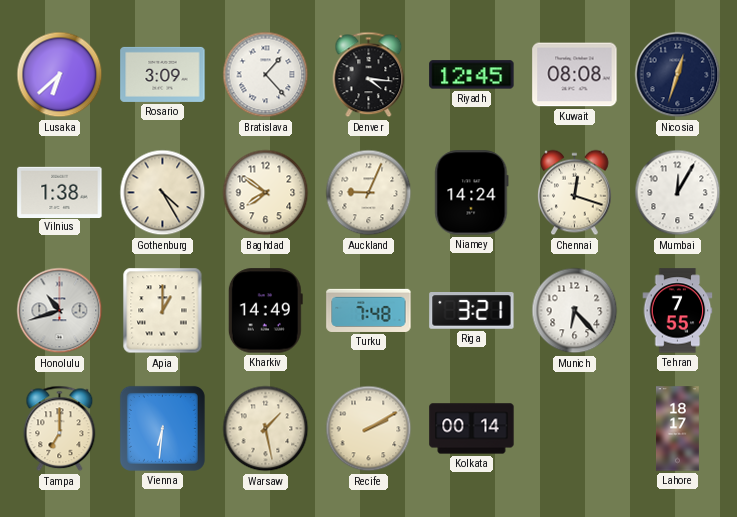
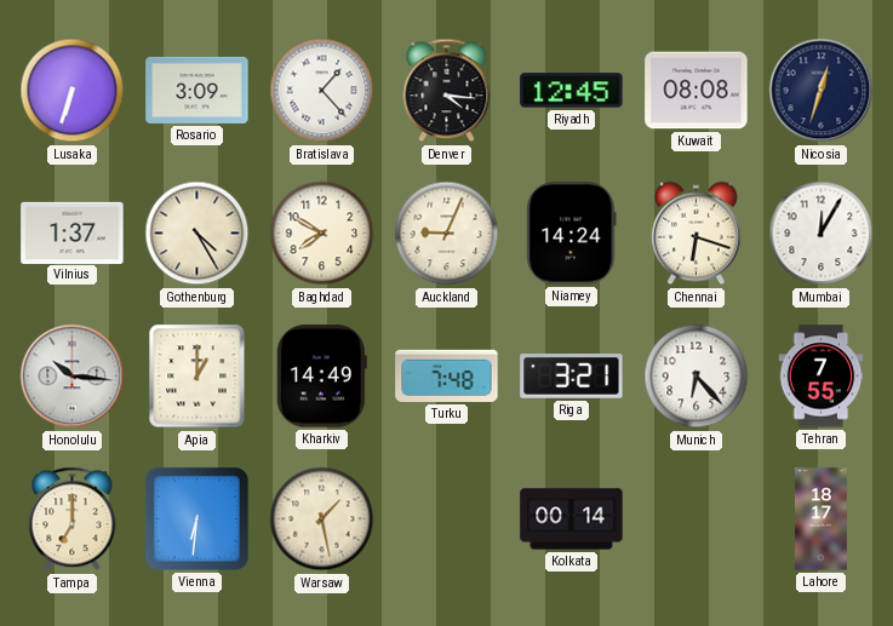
Lusaka: 6:38 -> 6:33
Vilnius: 1:38 -> 1:37
Baghdad: 7:51 -> 7:50
Chennai: 12:18 -> 6:18
Honolulu: 10:42 -> 10:16
Recife: 2:10 -> none
